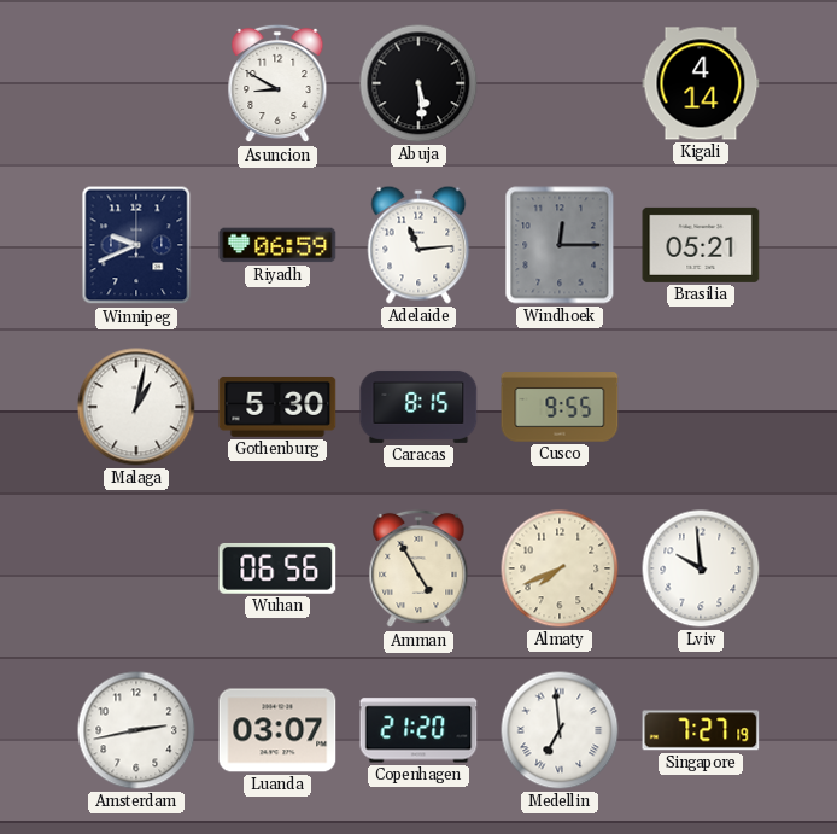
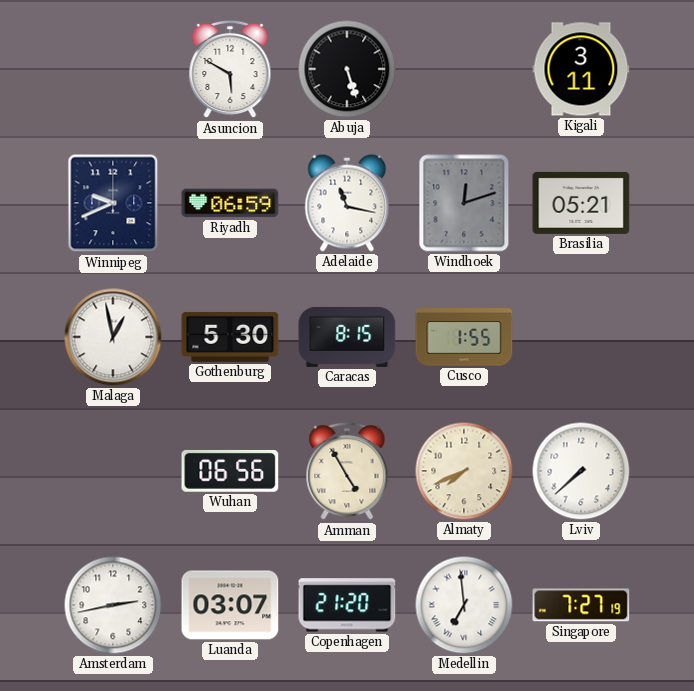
Asuncion: 8:50 -> 5:50
Abuja: 5:29 -> 5:27
Kigali: 4:14 -> 3:11
Adelaide: 11:14 -> 11:17
Windhoek: 12:15 -> 12:12
Malaga: 1:02 -> 12:58
Cusco: 9:55 -> 1:55
Lviv: 9:59 -> 7:38
